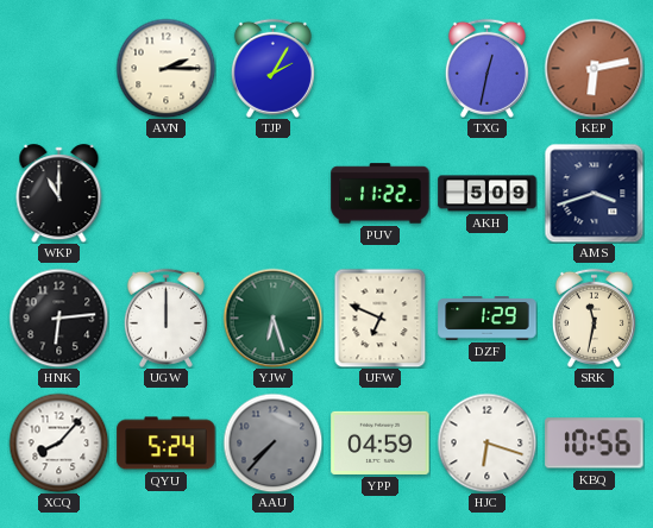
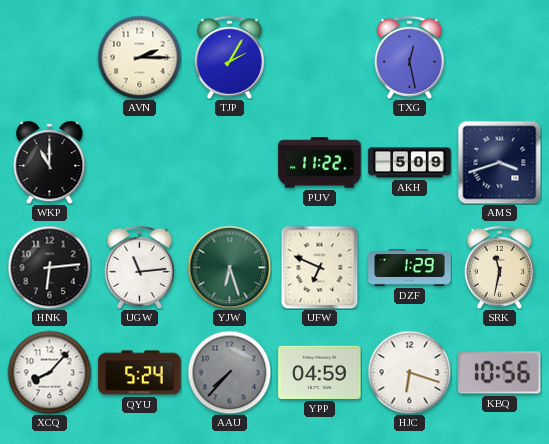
TXG: 12:32 -> 12:28
KEP: 6:13 -> none
UGW: 12:00 -> 11:14
